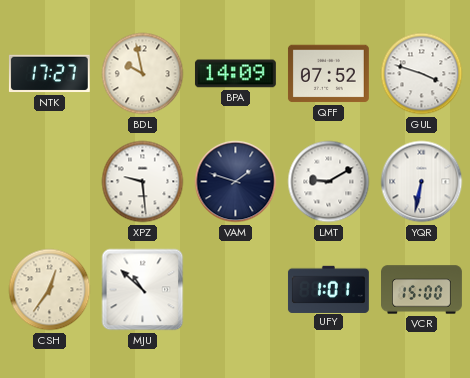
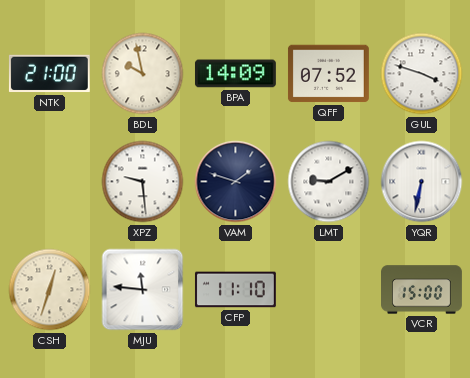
NTK: 17:27 -> 21:00
CSH: 12:36 -> 12:33
MJU: 10:52 -> 11:46
CFP: none -> 11:10
UFY: 1:01 -> none
